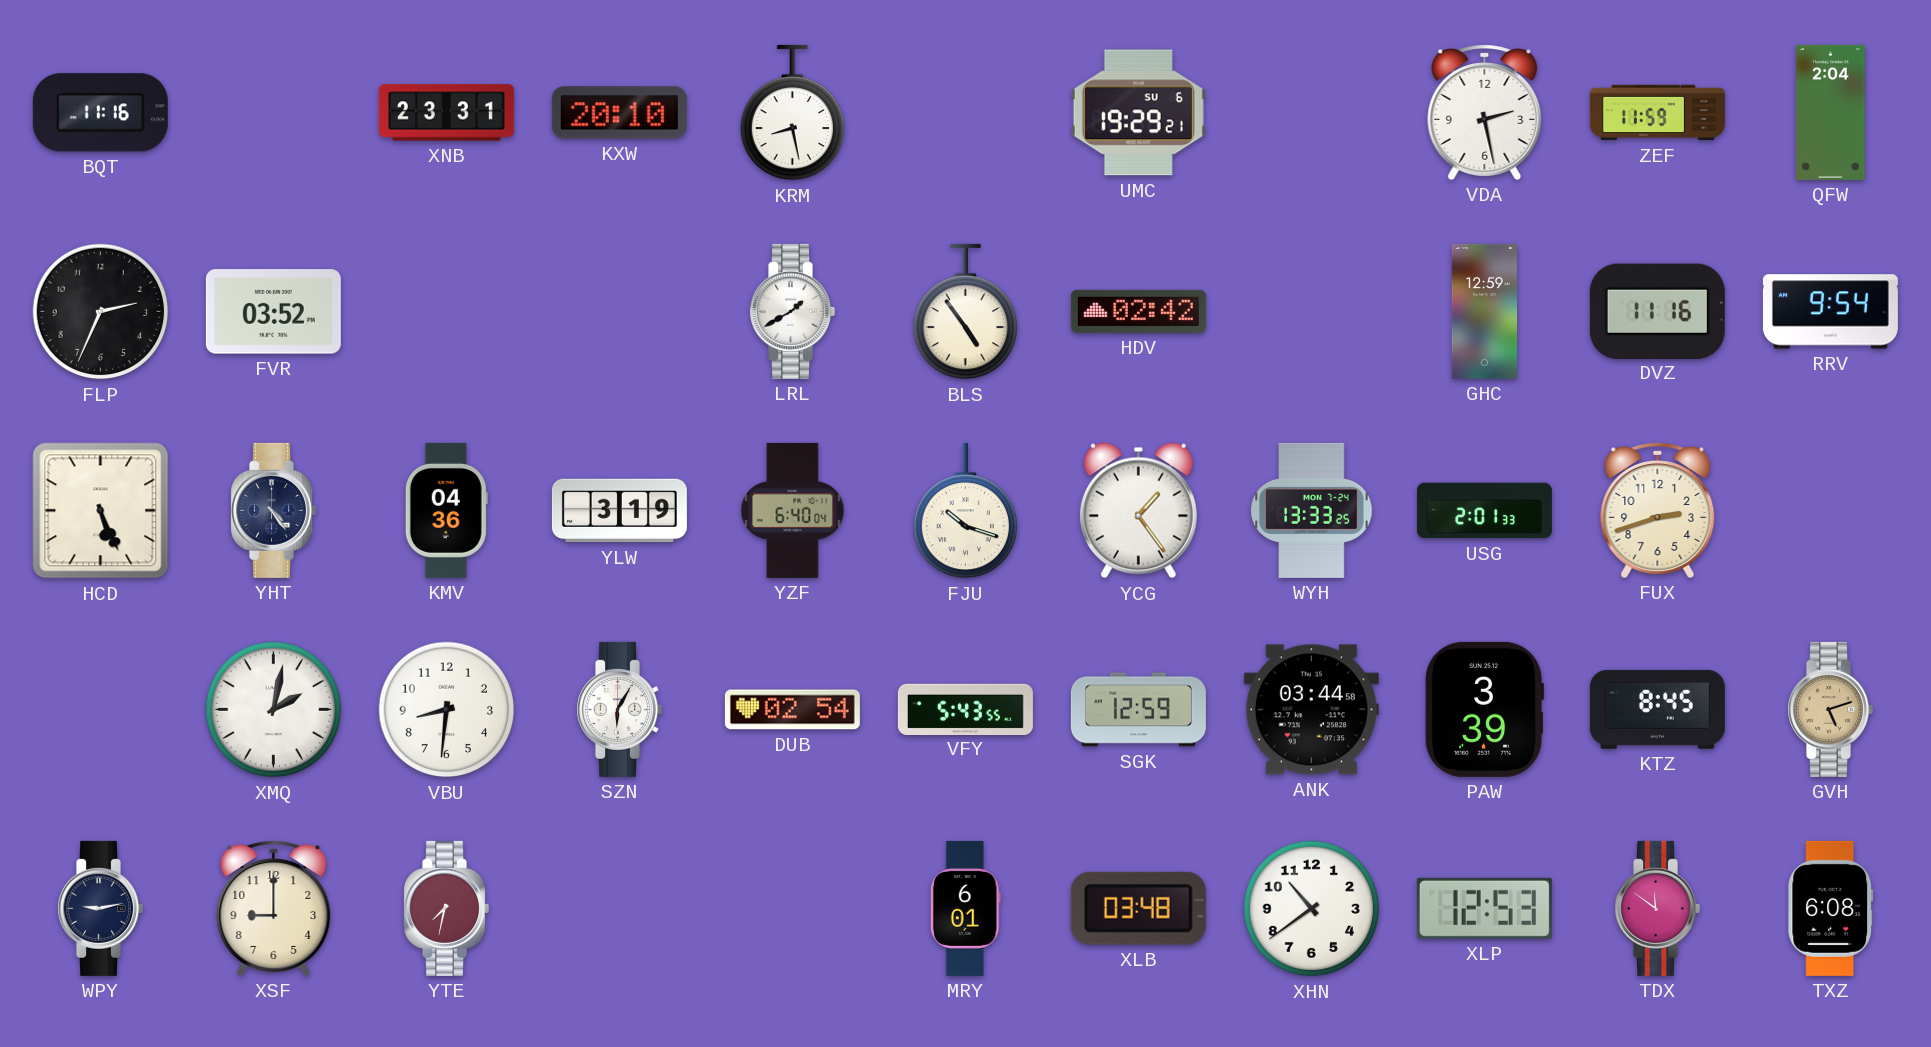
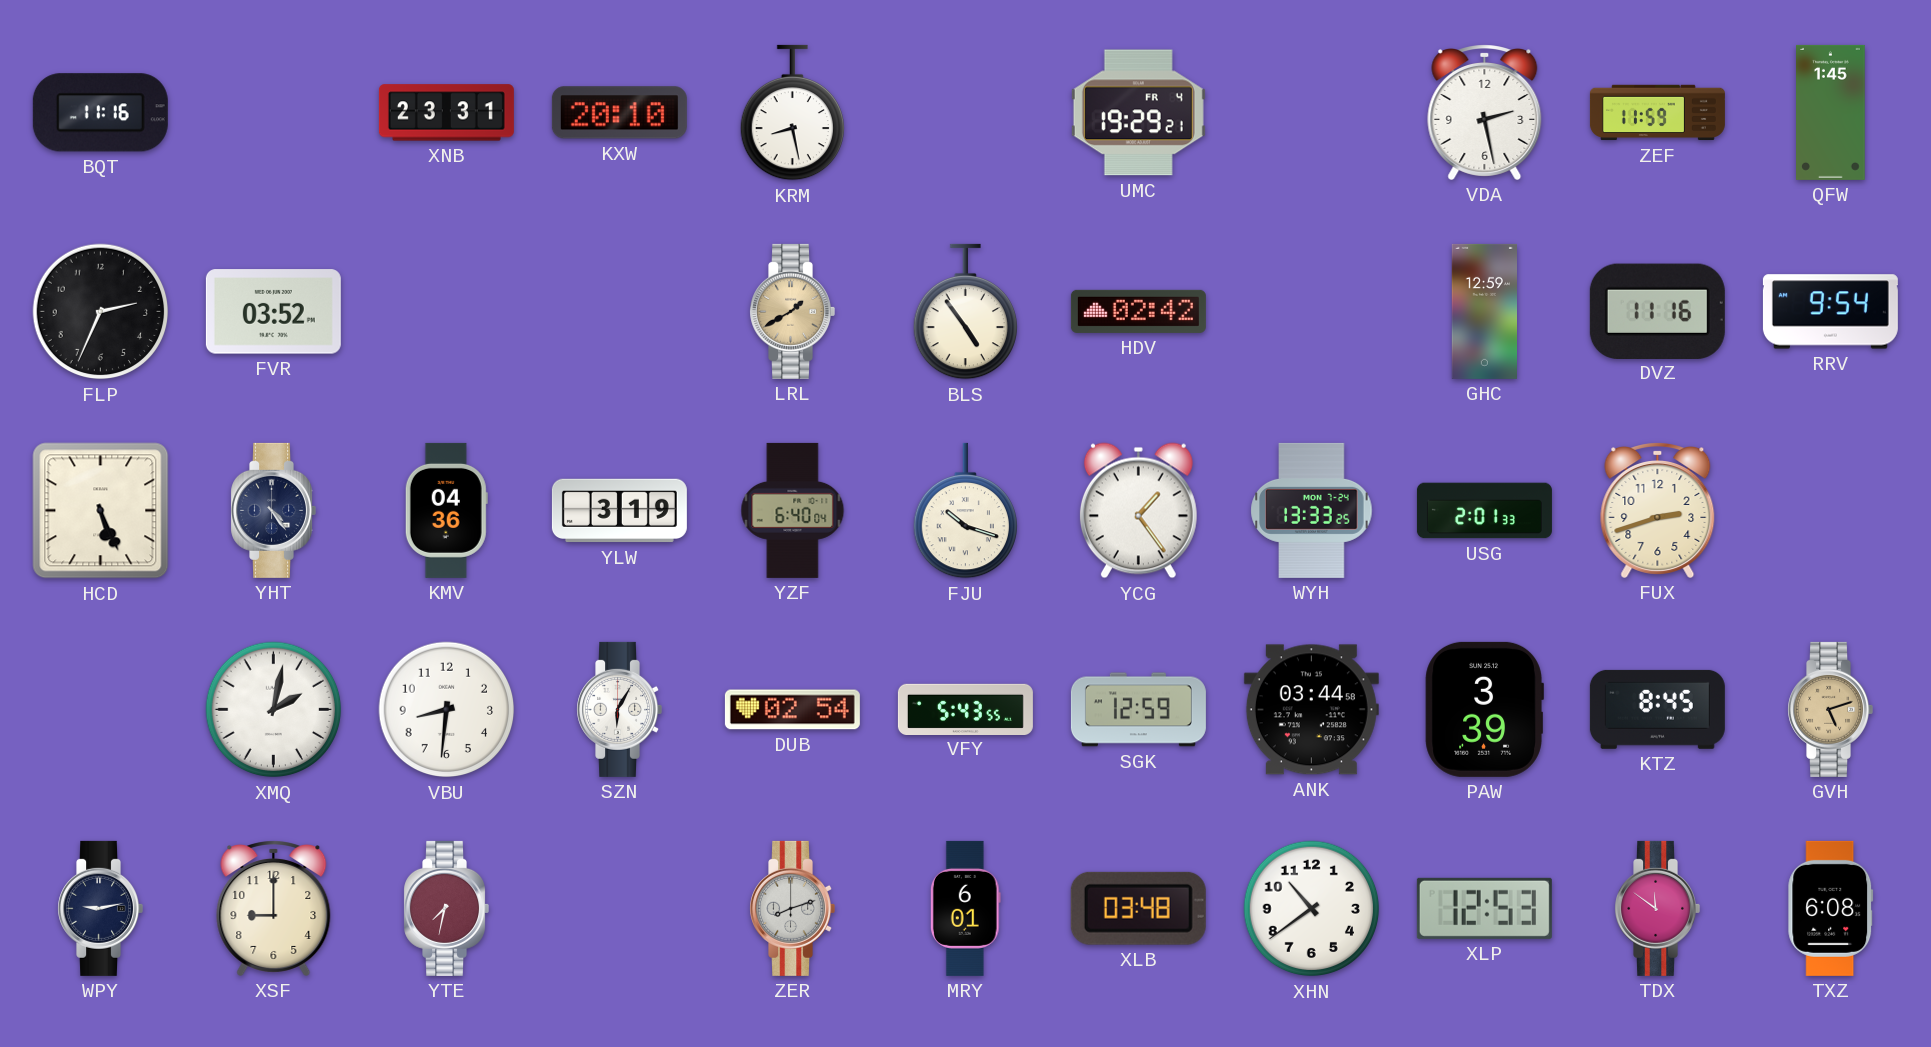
UMC date: SU 6 -> FR 4
QFW: 2:04 -> 1:45
LRL dial: white -> champagne
ZER: none -> 8:12
